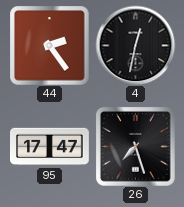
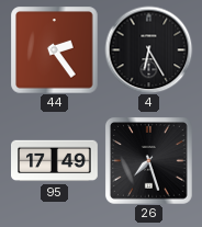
4: 12:32 -> 6:25
95: 17:47 -> 17:49
